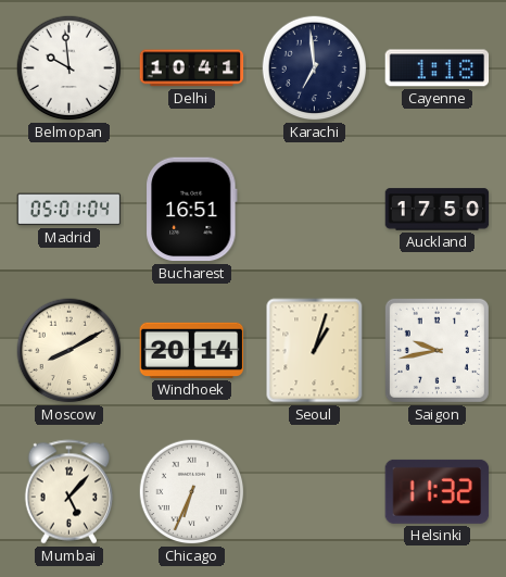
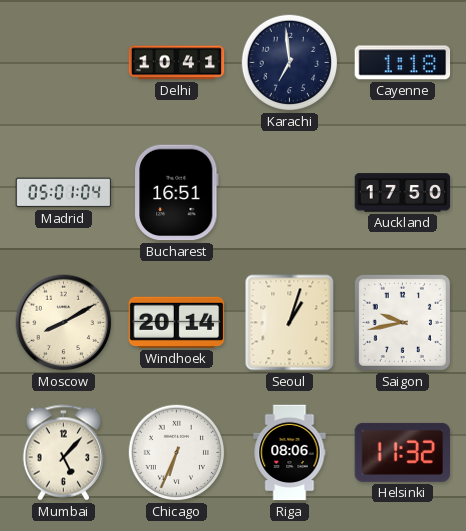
Belmopan: 9:59 -> none
Riga: none -> 08:06
